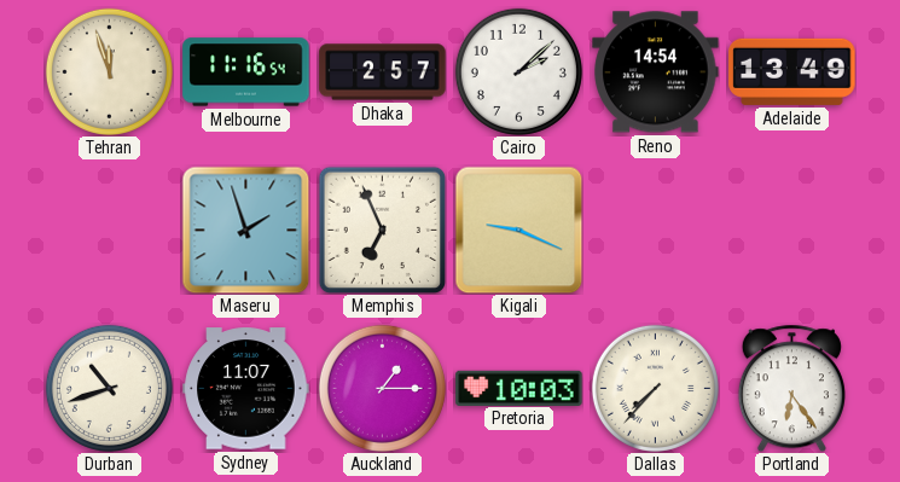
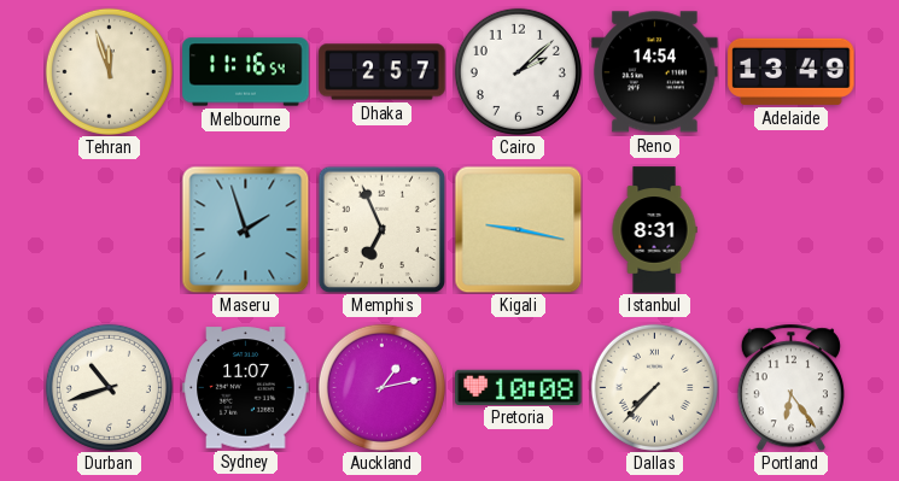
Kigali: 9:19 -> 9:17
Istanbul: none -> 8:31
Auckland: 1:15 -> 1:13
Pretoria: 10:03 -> 10:08
